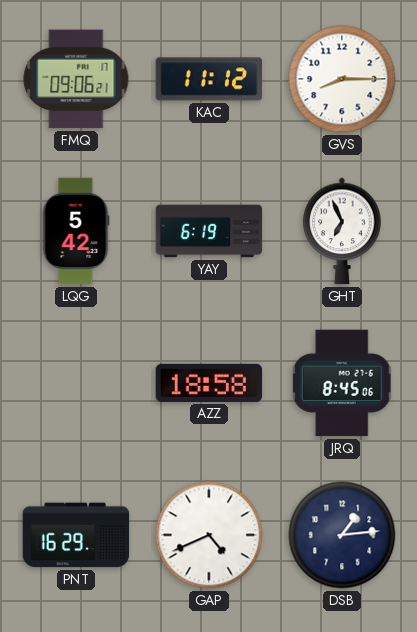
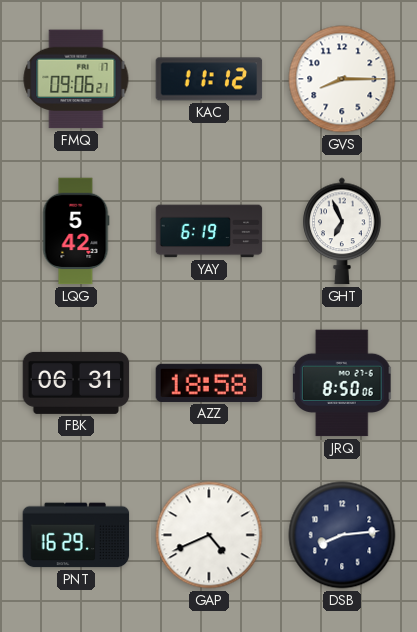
FBK: none -> 06:31
JRQ: 8:45 -> 8:50
DSB: 1:14 -> 8:14
